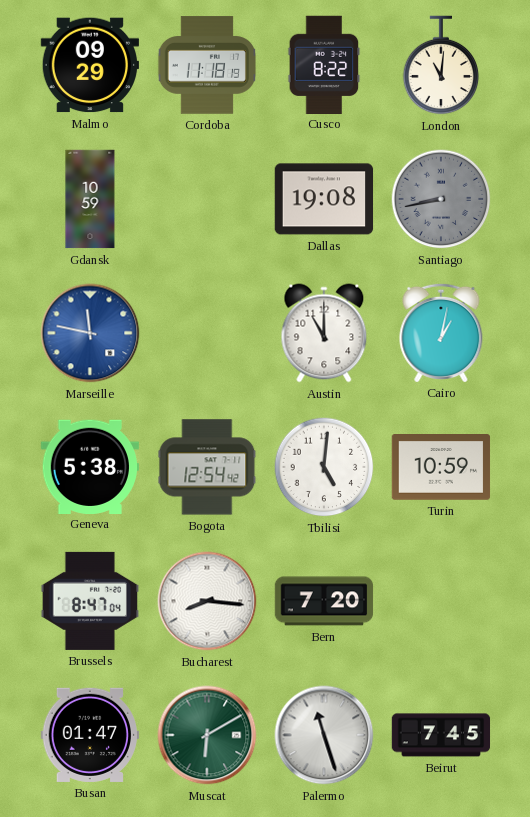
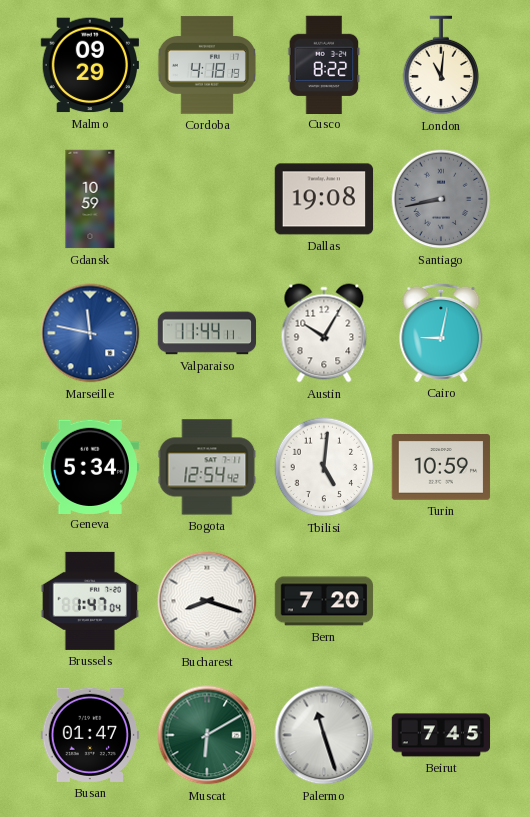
Cordoba: 11:18 -> 4:18
Valparaiso: none -> 11:44
Austin: 11:00 -> 10:05
Cairo: 1:02 -> 9:02
Geneva: 5:38 -> 5:34
Brussels: 8:47 -> 1:47
Bucharest: 8:16 -> 8:18
